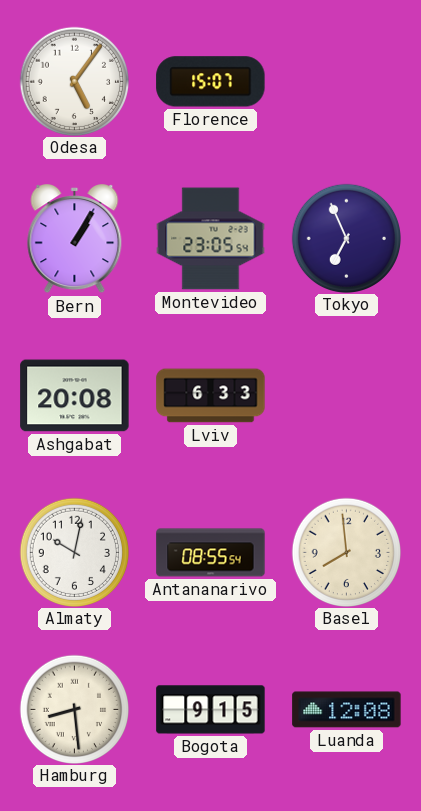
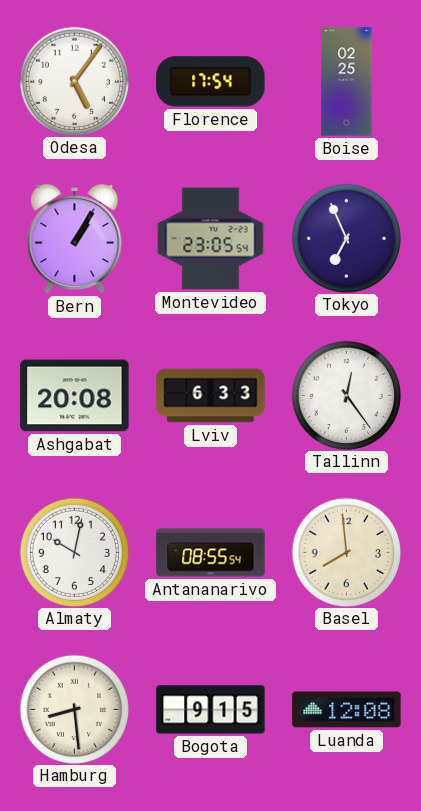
Florence: 15:07 -> 17:54
Boise: none -> 02:25
Tallinn: none -> 12:24
